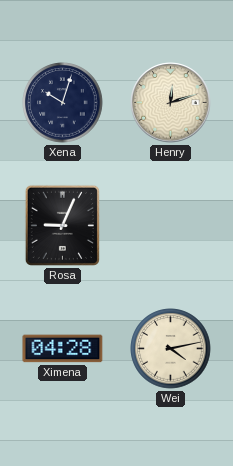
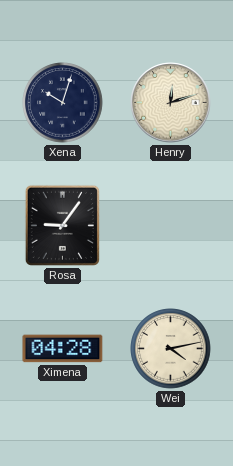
Rosa: 9:04 -> 9:06
